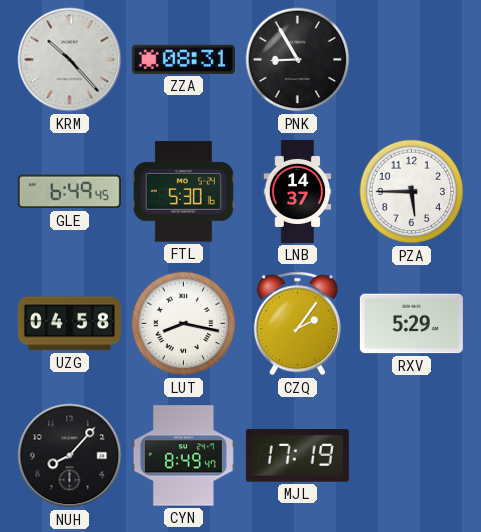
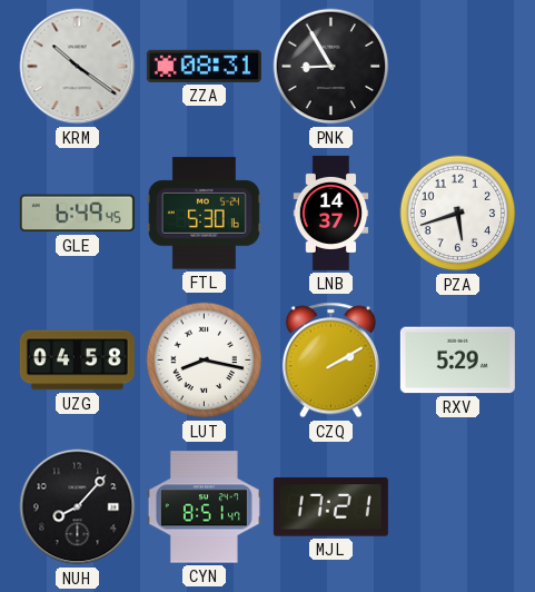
KRM: 10:23 -> 10:21
PZA: 5:45 -> 5:42
CZQ: 2:06 -> 2:10
CYN: 8:49 -> 8:51
MJL: 17:19 -> 17:21
